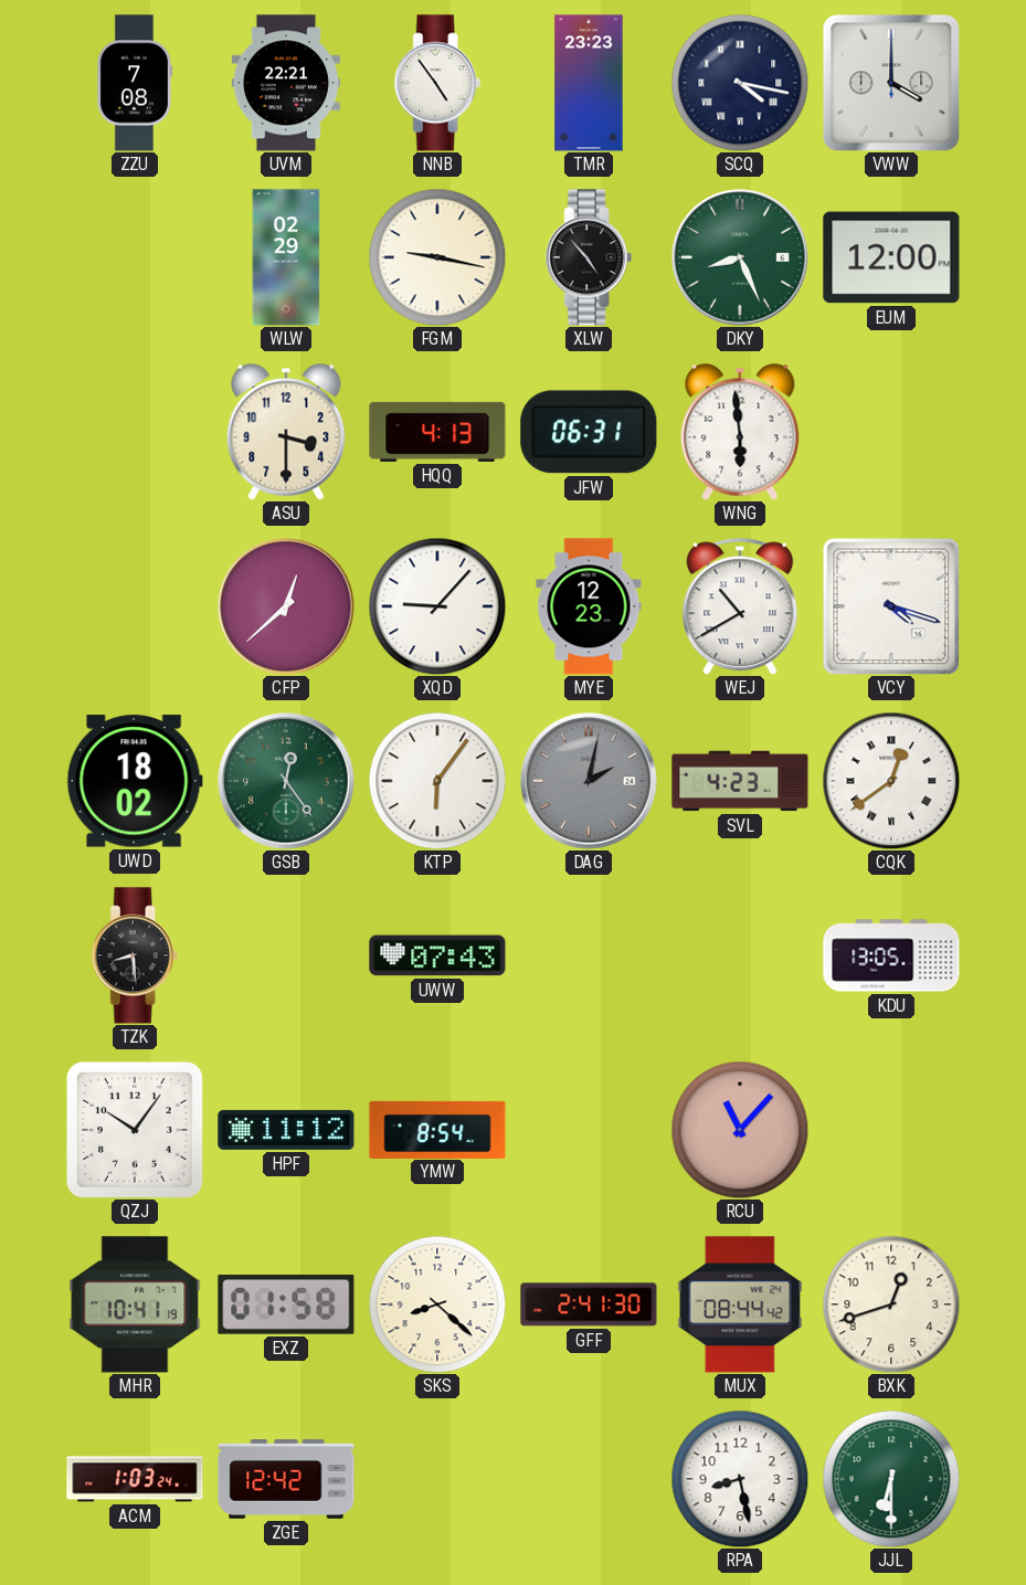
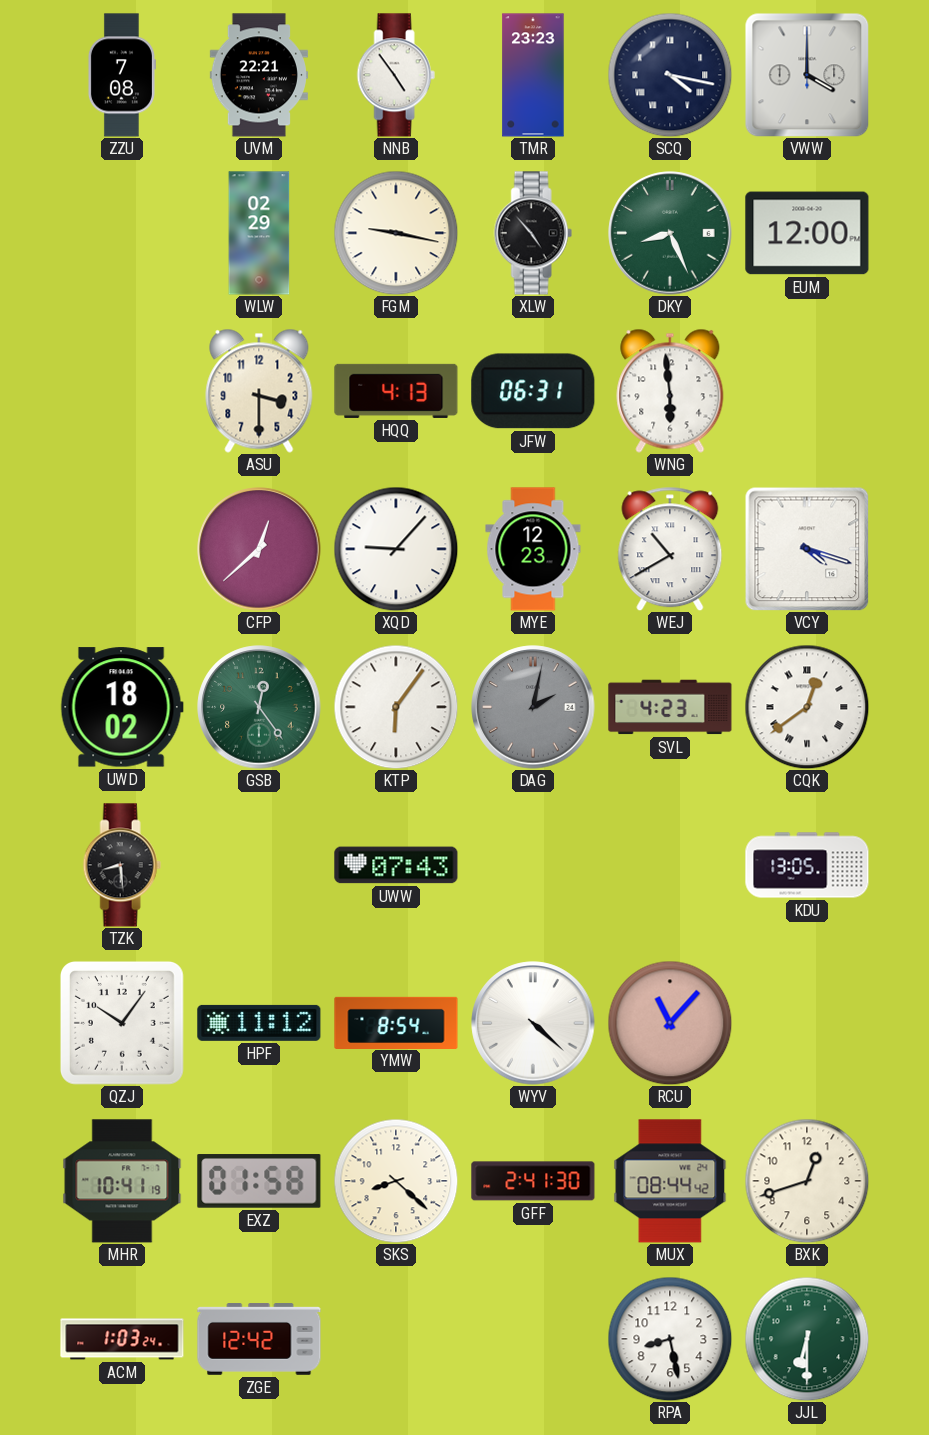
WYV: none -> 4:22
